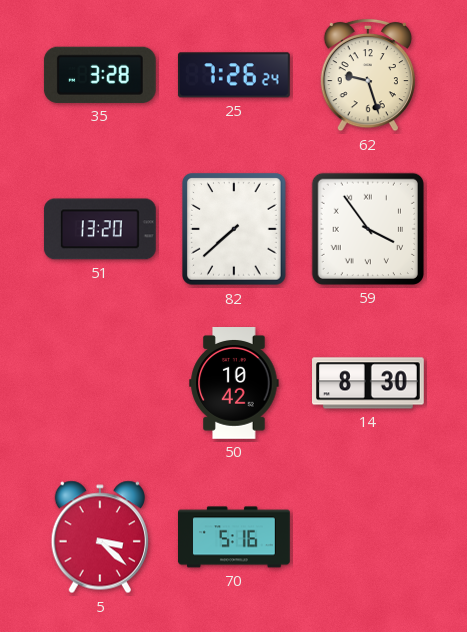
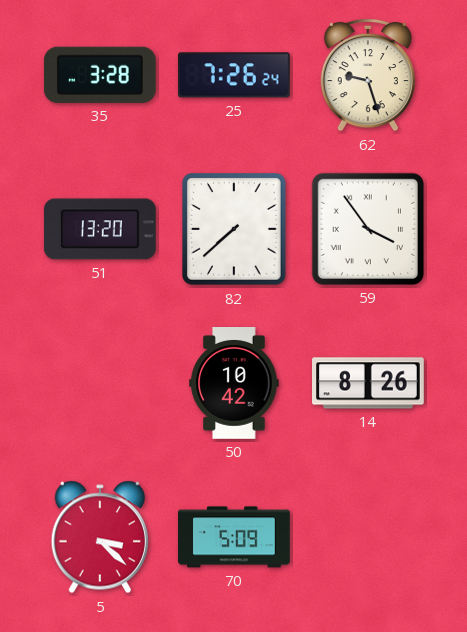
14: 8:30 -> 8:26
70: 5:16 -> 5:09
